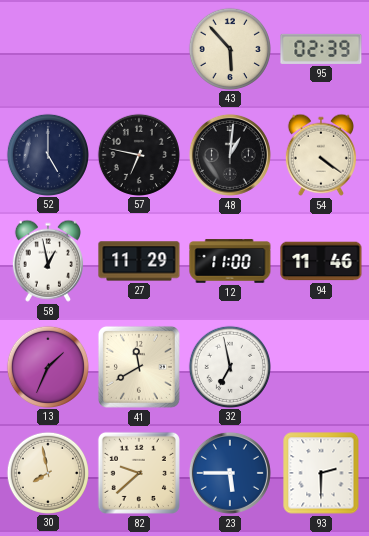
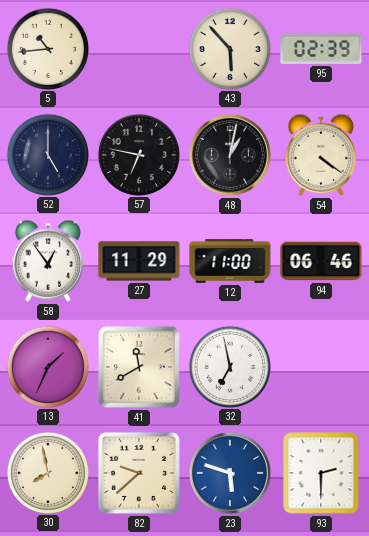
5: none -> 10:44
48: 1:01 -> 1:02
58: 12:58 -> 12:54
94: 11:46 -> 06:46
23: 5:45 -> 5:48
